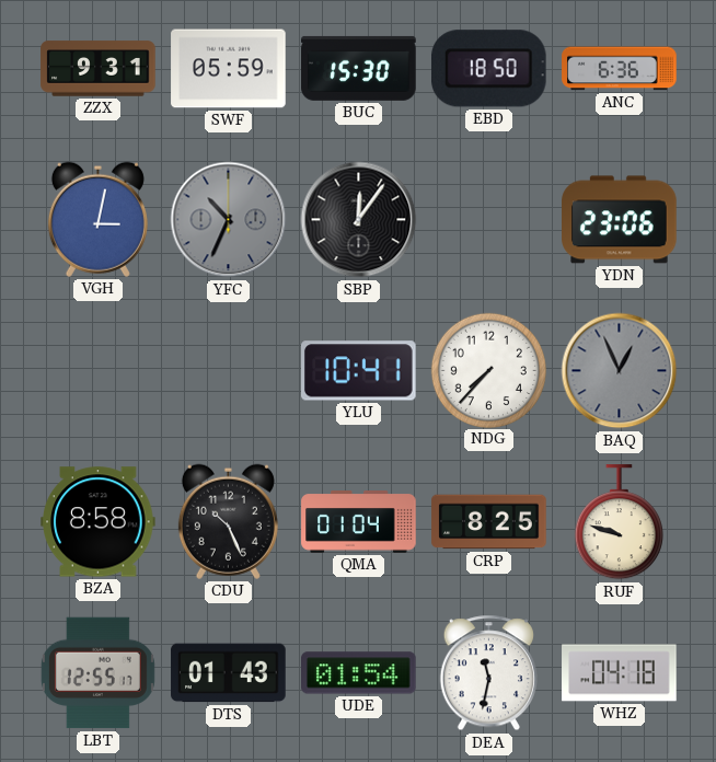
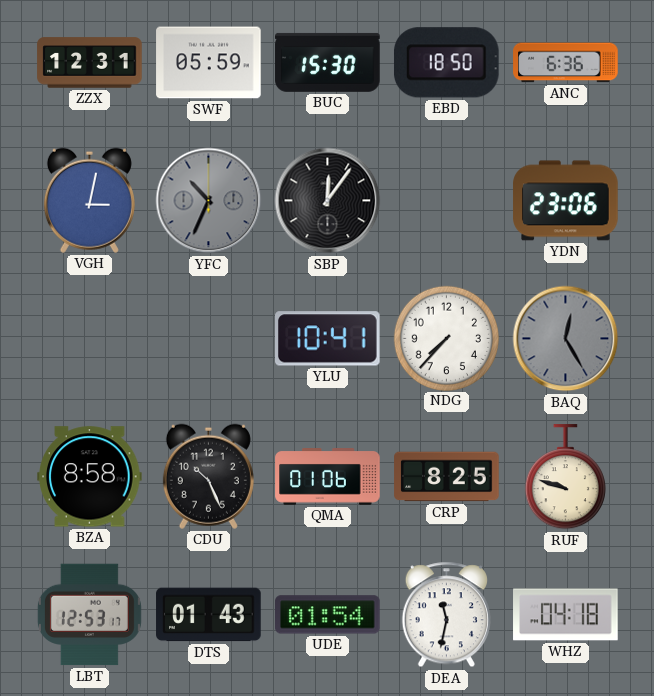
ZZX: 9:31 -> 12:31
BAQ: 12:56 -> 12:25
QMA: 01:04 -> 01:06
LBT: 12:55 -> 12:53
